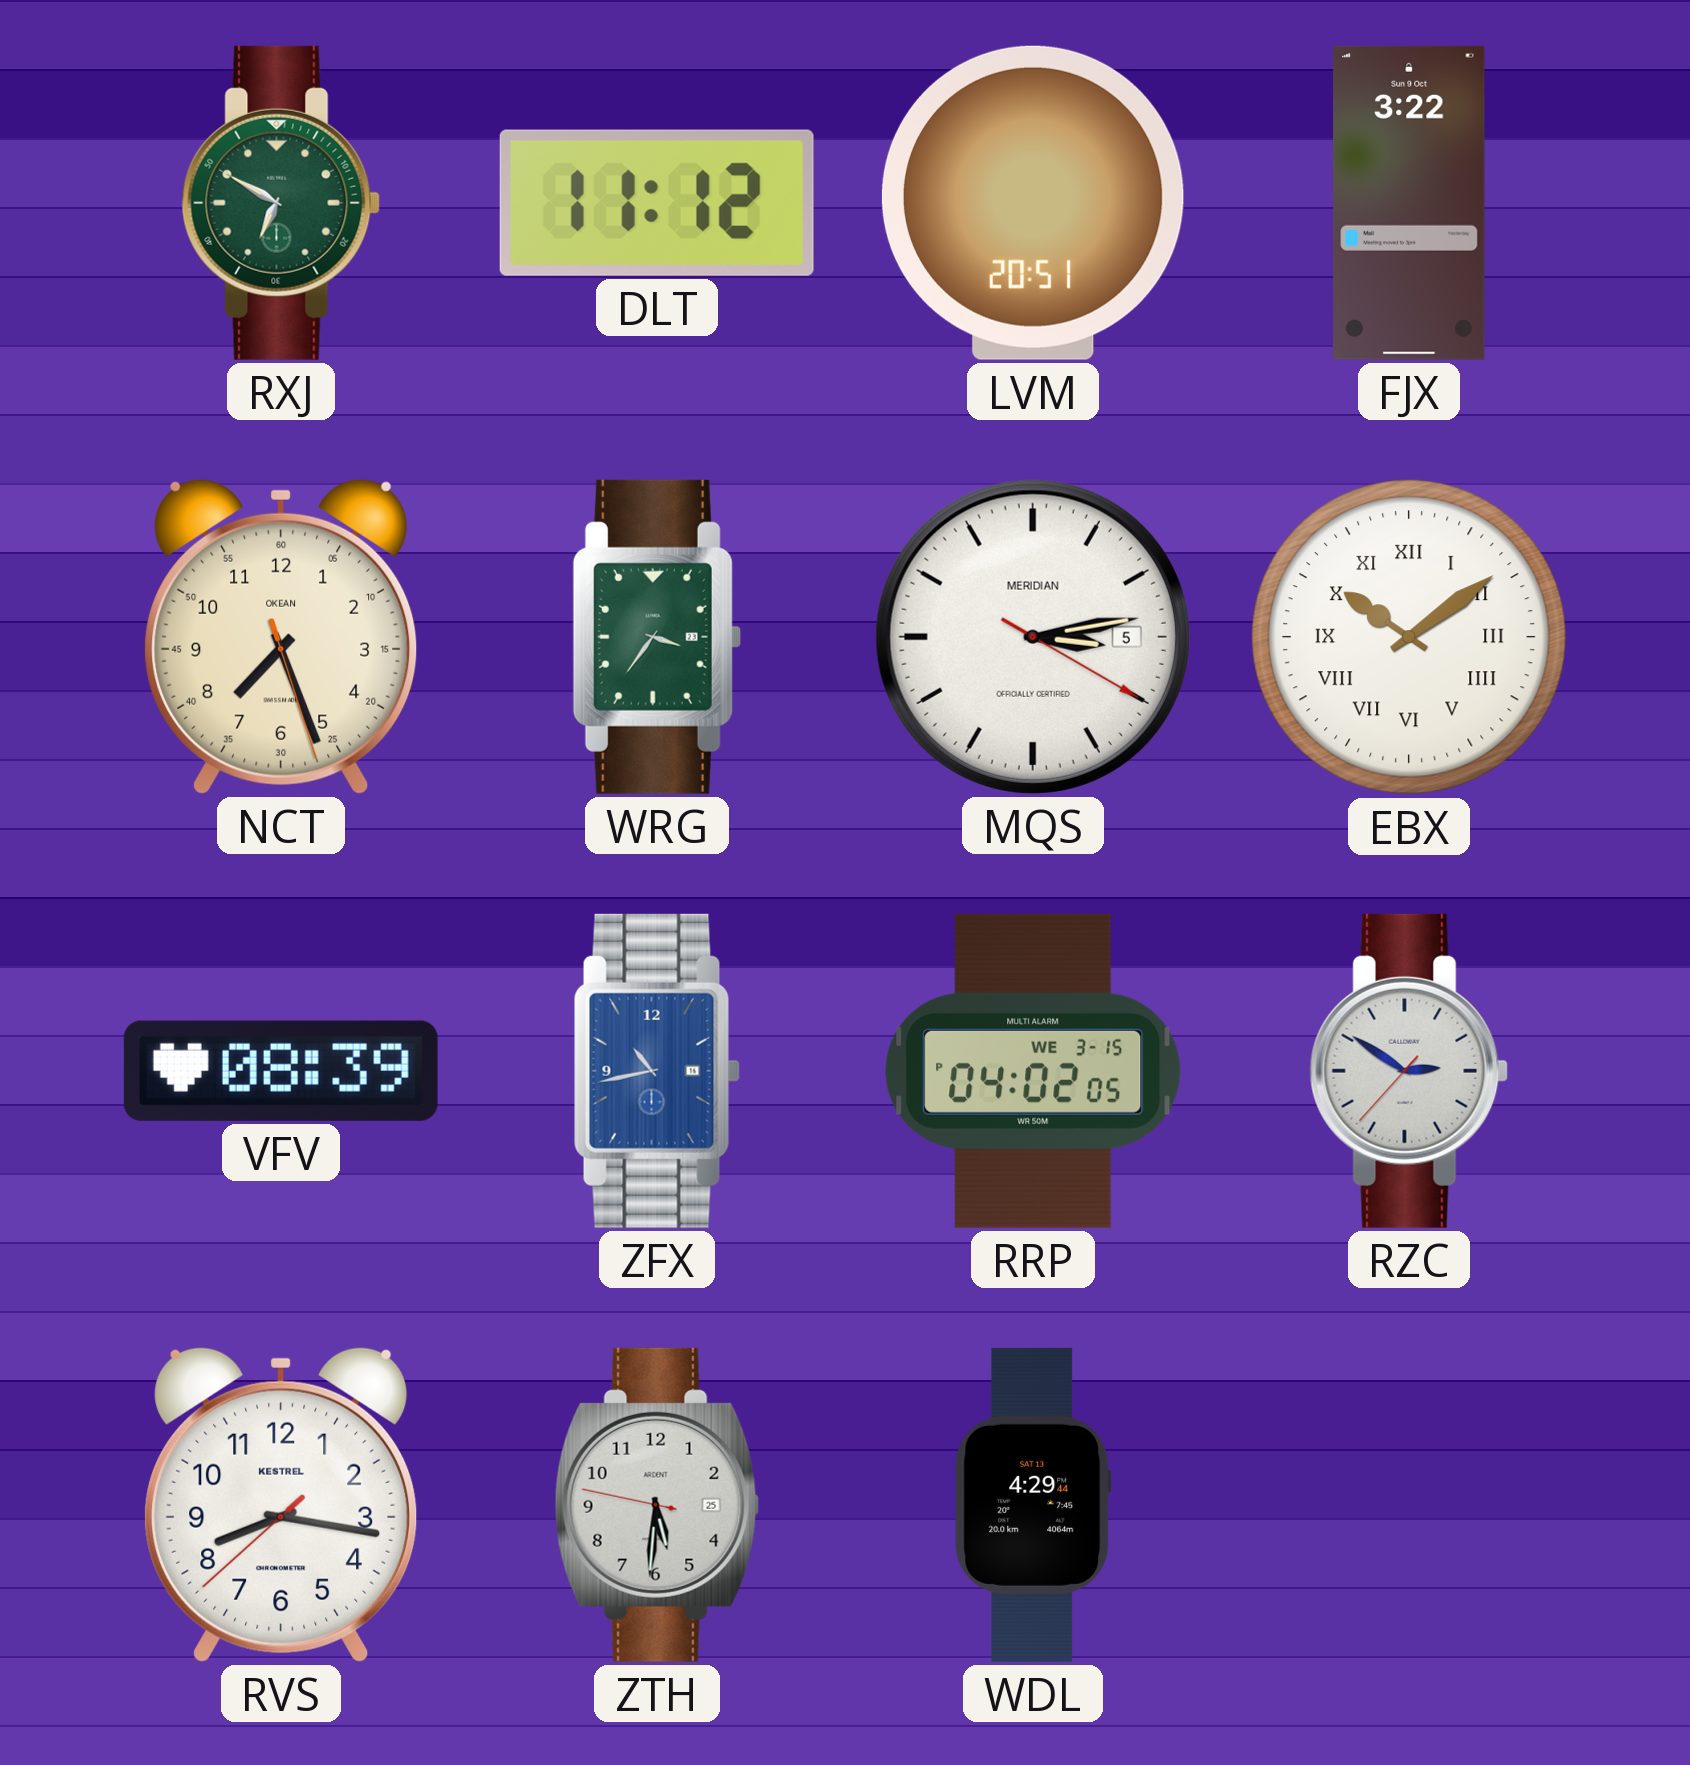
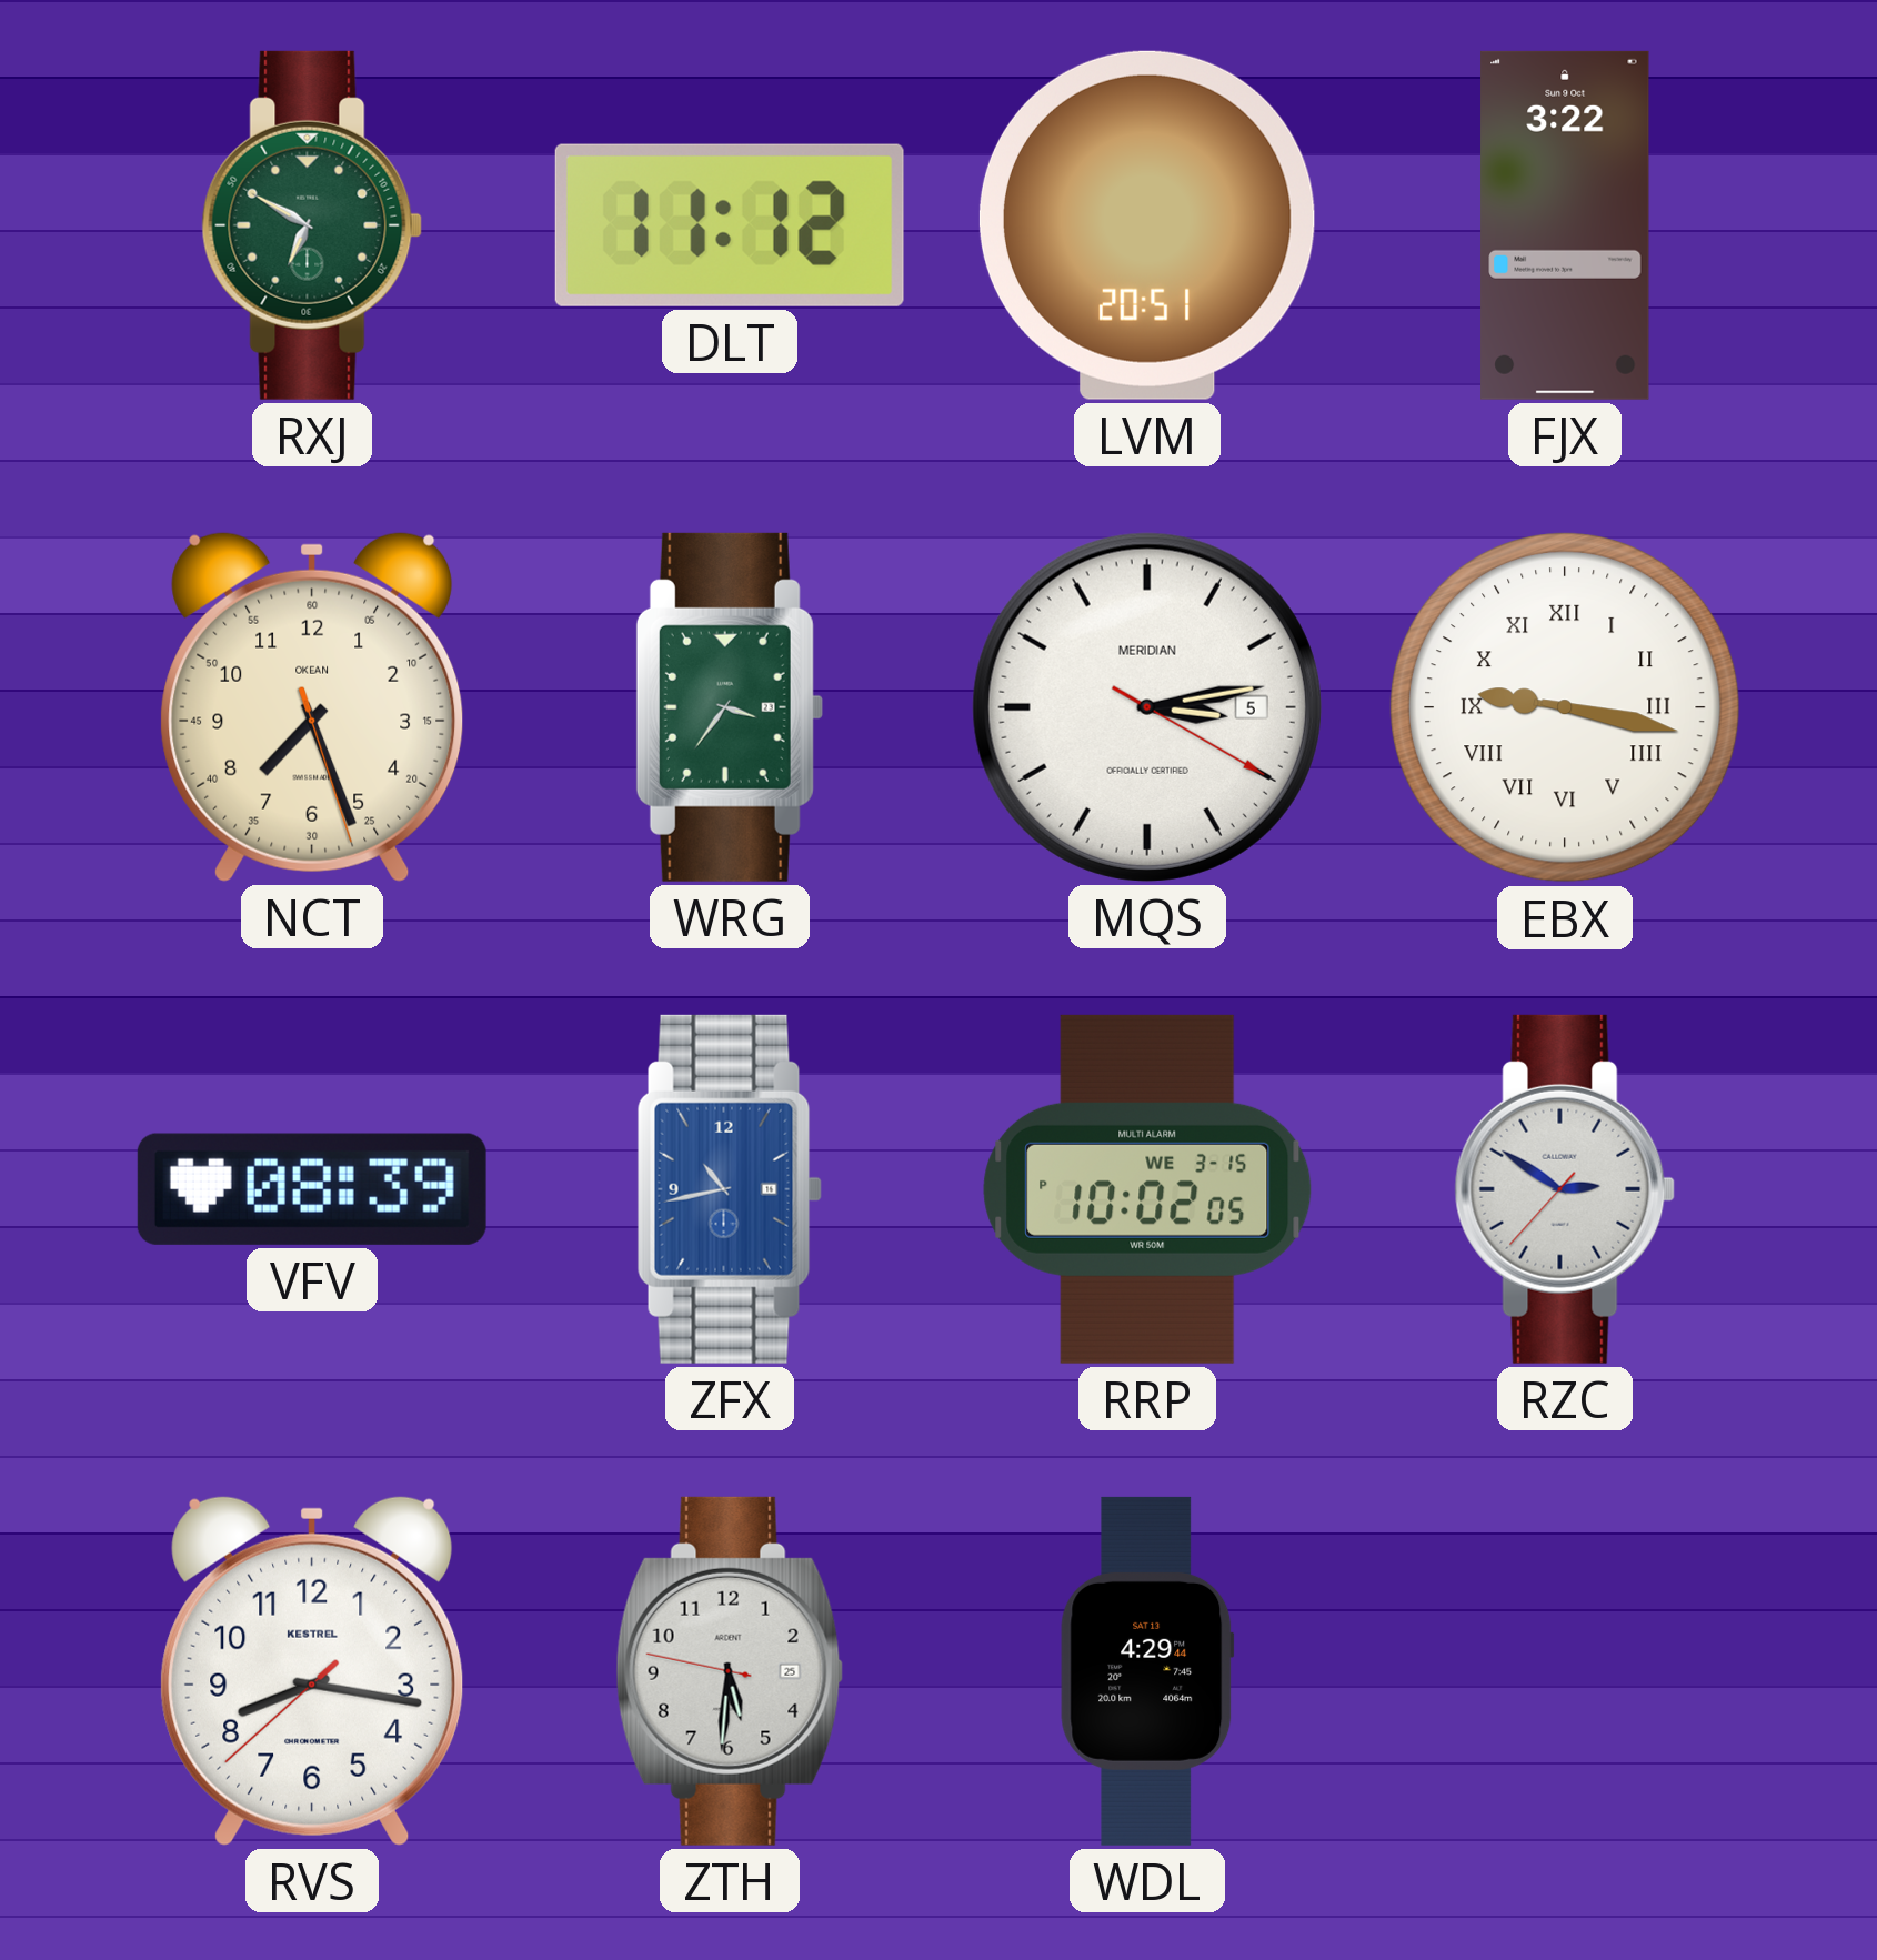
EBX: 10:09 -> 9:17
RRP: 04:02 -> 10:02
